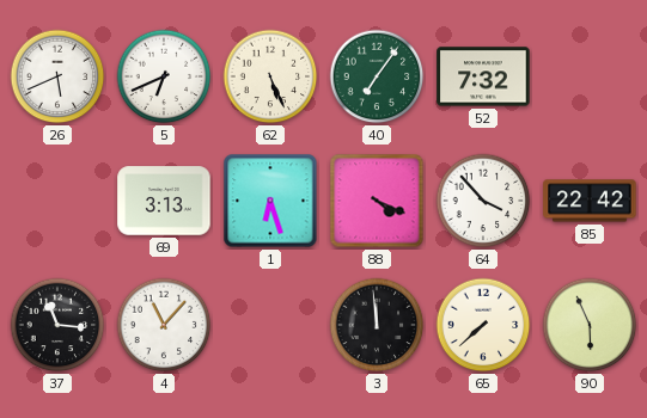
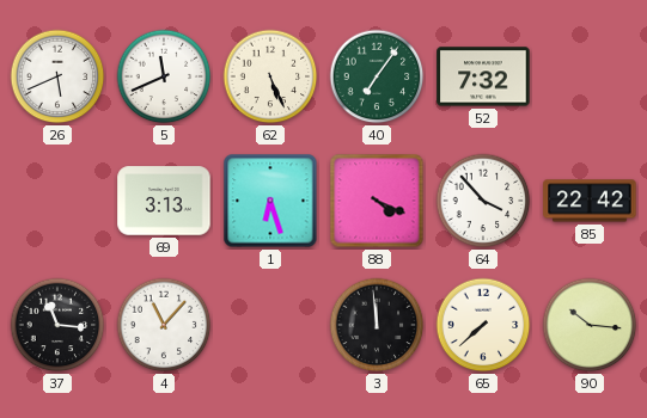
5: 6:41 -> 11:41
90: 5:56 -> 10:16
